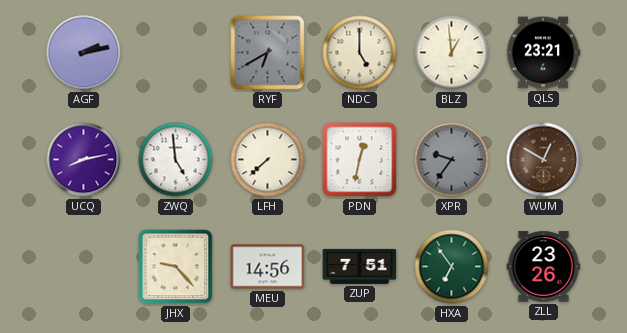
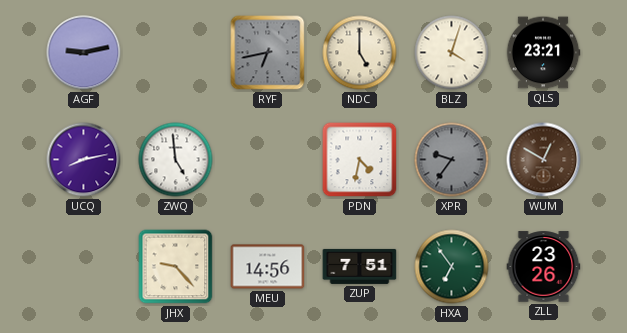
AGF: 2:13 -> 9:13
RYF: 6:40 -> 6:43
BLZ: 12:59 -> 4:03
LFH: 7:38 -> none
PDN: 12:32 -> 4:32
